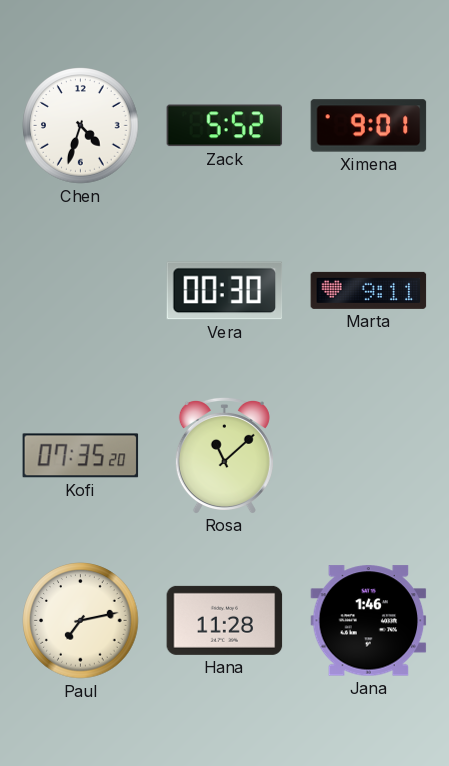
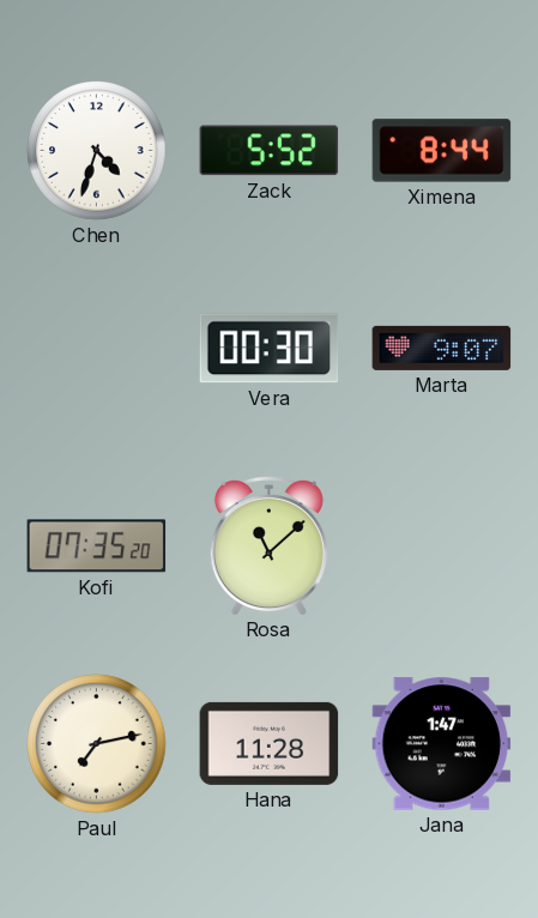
Ximena: 9:01 -> 8:44
Marta: 9:11 -> 9:07
Jana: 1:46 -> 1:47
